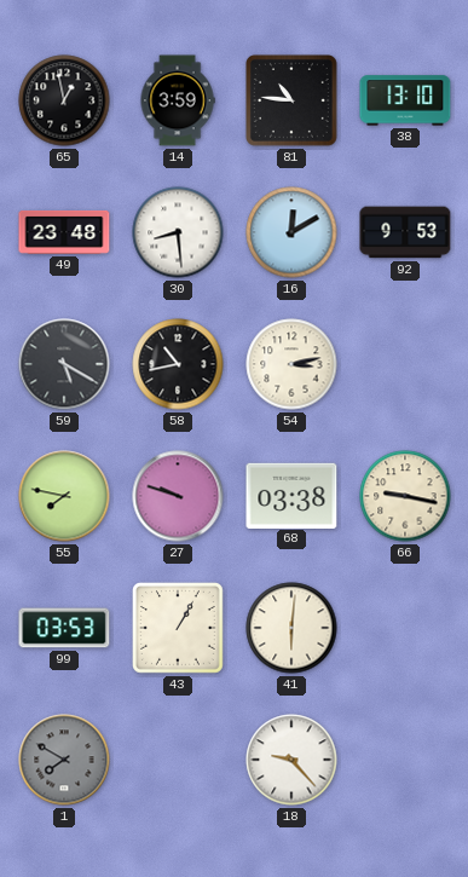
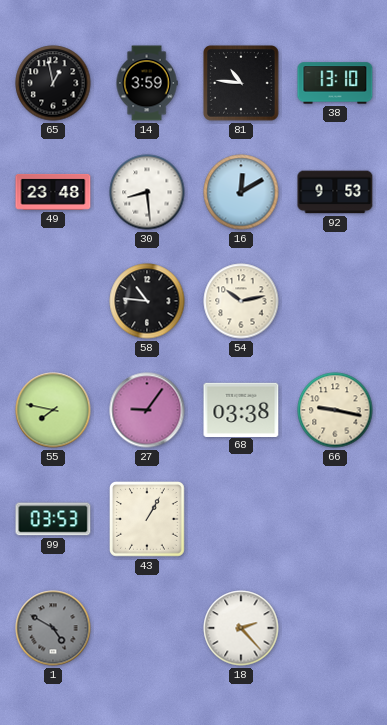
59: 5:20 -> none
58: 10:43 -> 10:46
54: 3:13 -> 10:13
27: 9:48 -> 9:06
41: 6:01 -> none
1: 7:50 -> 4:50
18: 9:23 -> 2:23
